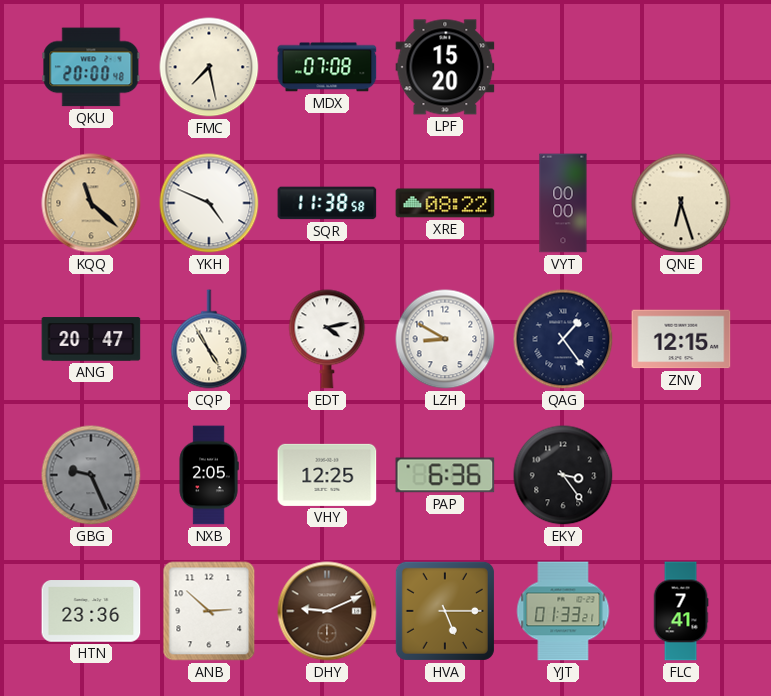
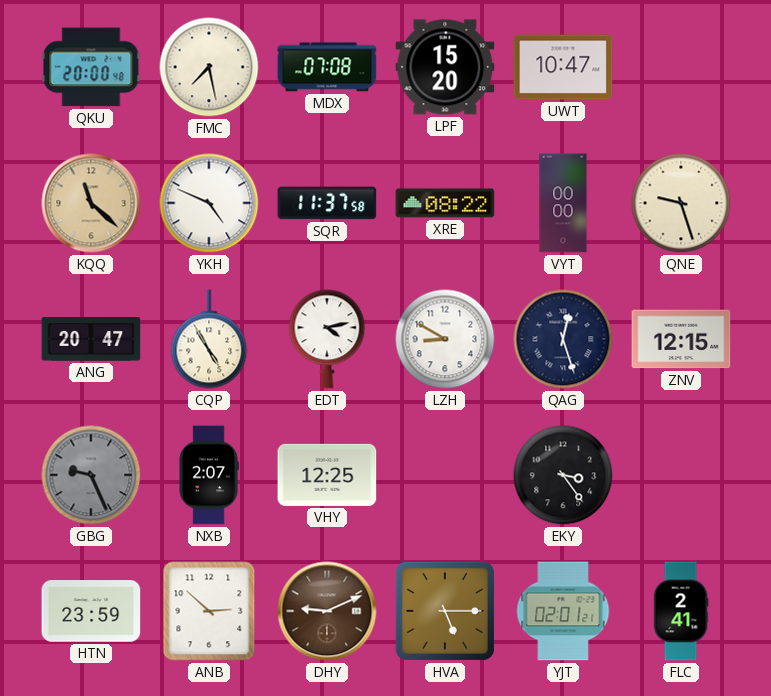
UWT: none -> 10:47
SQR: 11:38 -> 11:37
QNE: 6:27 -> 9:27
QAG: 1:24 -> 12:27
NXB: 2:05 -> 2:07
PAP: 6:36 -> none
HTN: 23:36 -> 23:59
YJT: 01:33 -> 02:01
FLC: 7:41 -> 2:41
